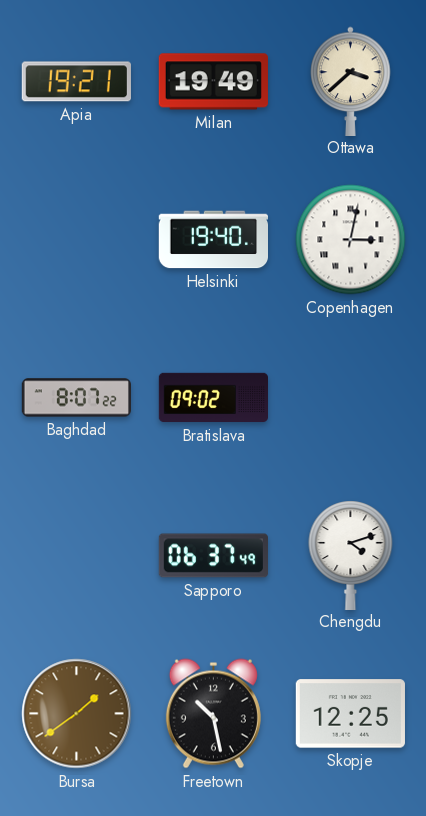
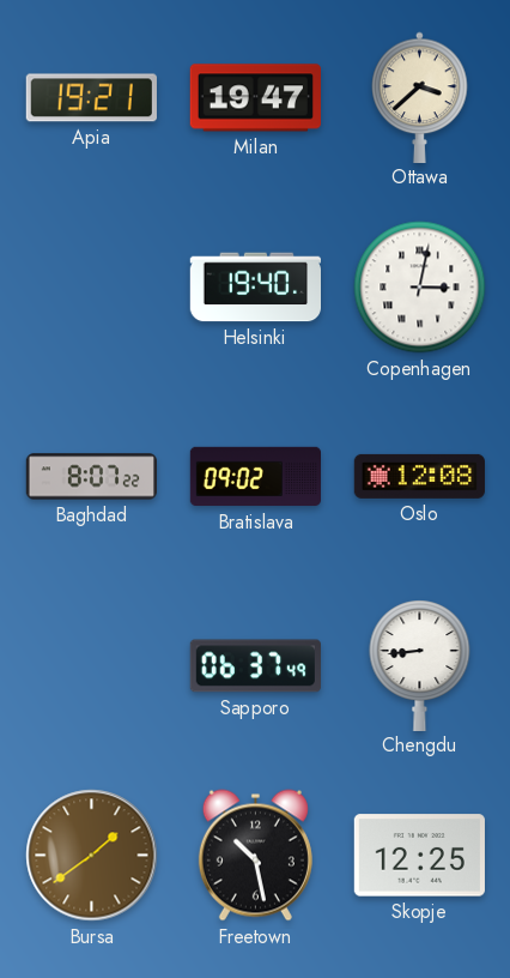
Milan: 19:49 -> 19:47
Oslo: none -> 12:08
Chengdu: 4:12 -> 8:44
